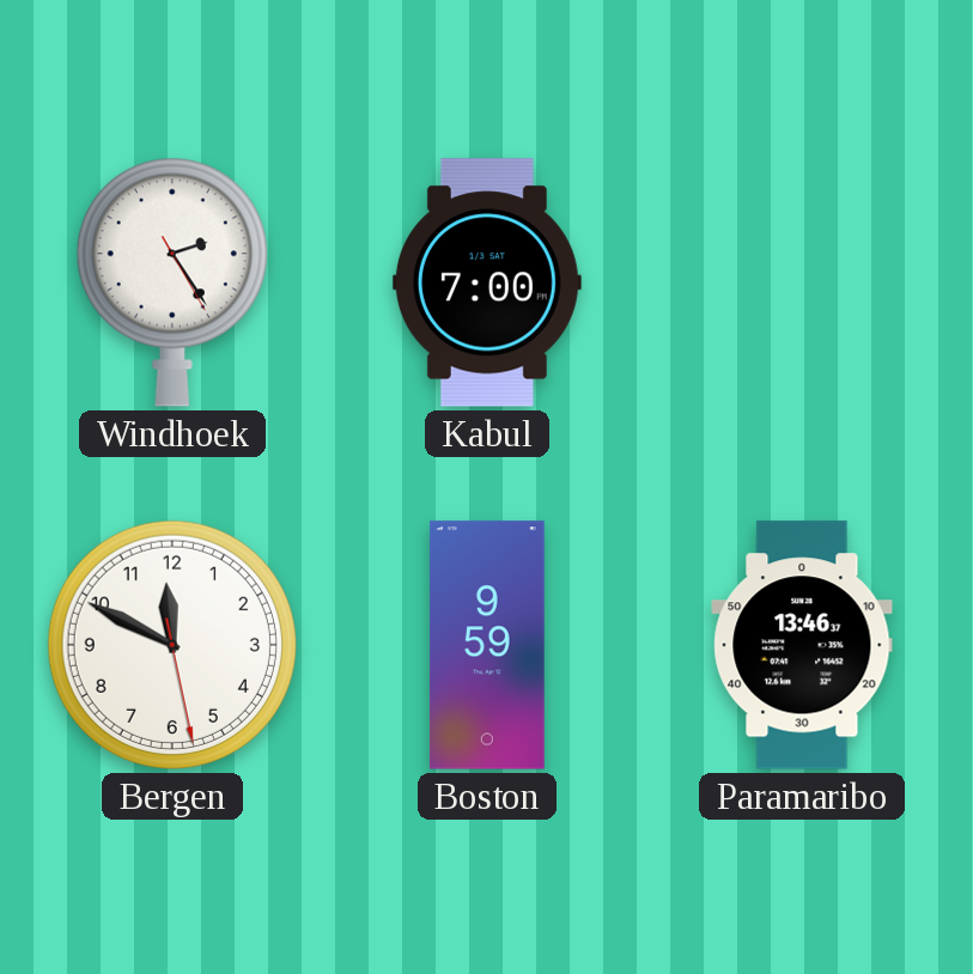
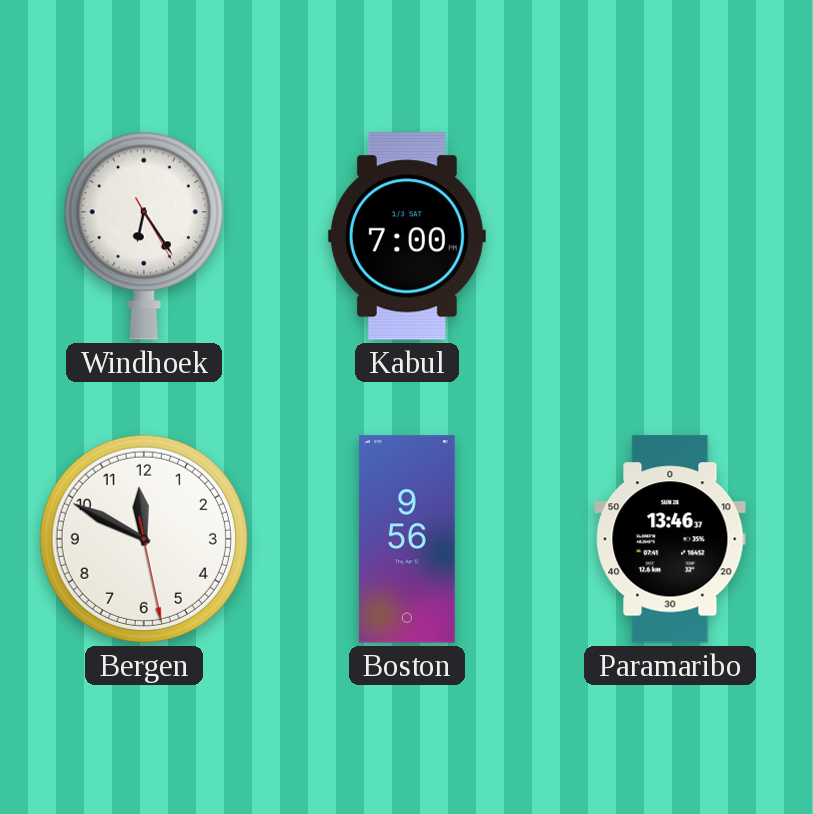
Windhoek: 2:24 -> 6:24
Boston: 9:59 -> 9:56
